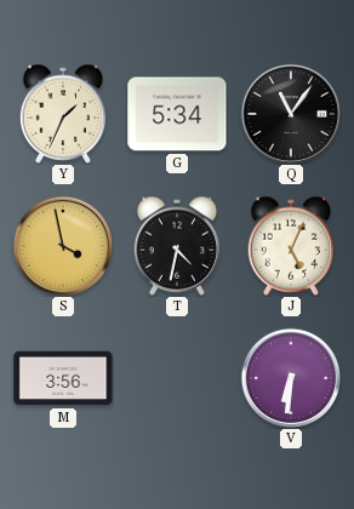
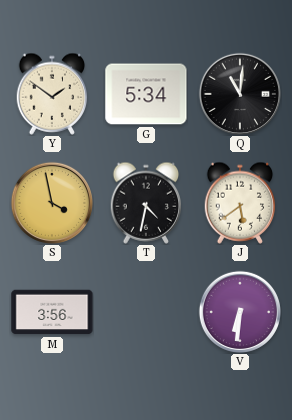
Y: 1:34 -> 1:51
Q: 11:06 -> 11:01
J: 5:04 -> 5:39
